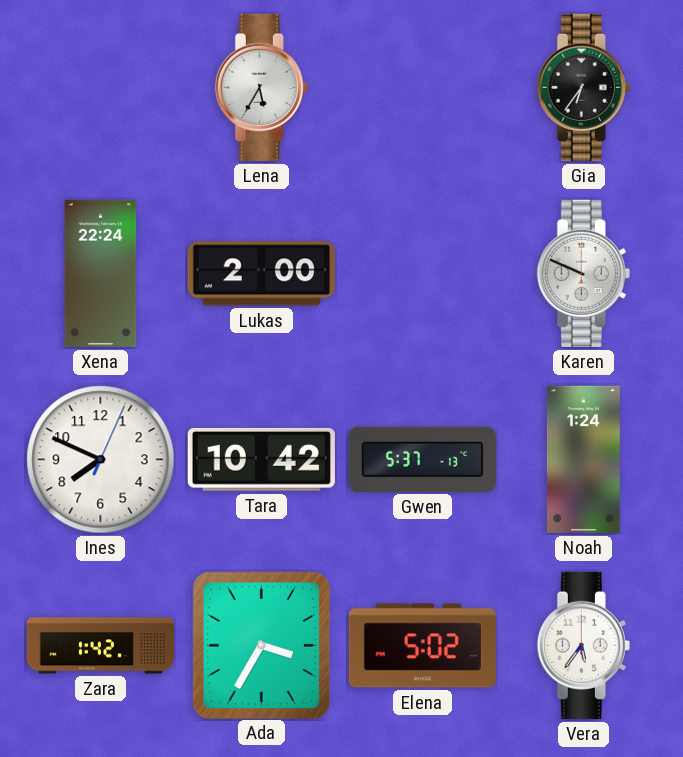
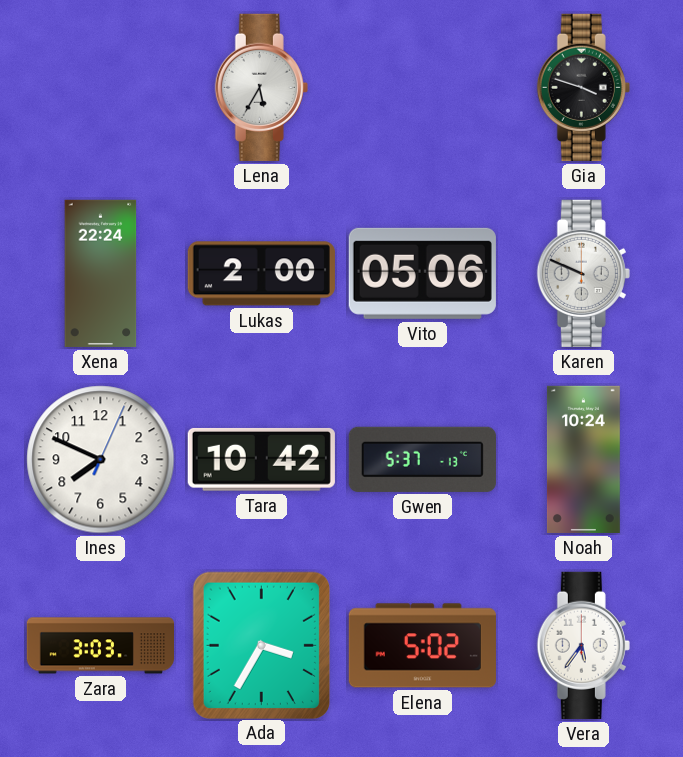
Gia: 6:36 -> 3:48
Vito: none -> 05:06
Noah: 1:24 -> 10:24
Zara: 1:42 -> 3:03
